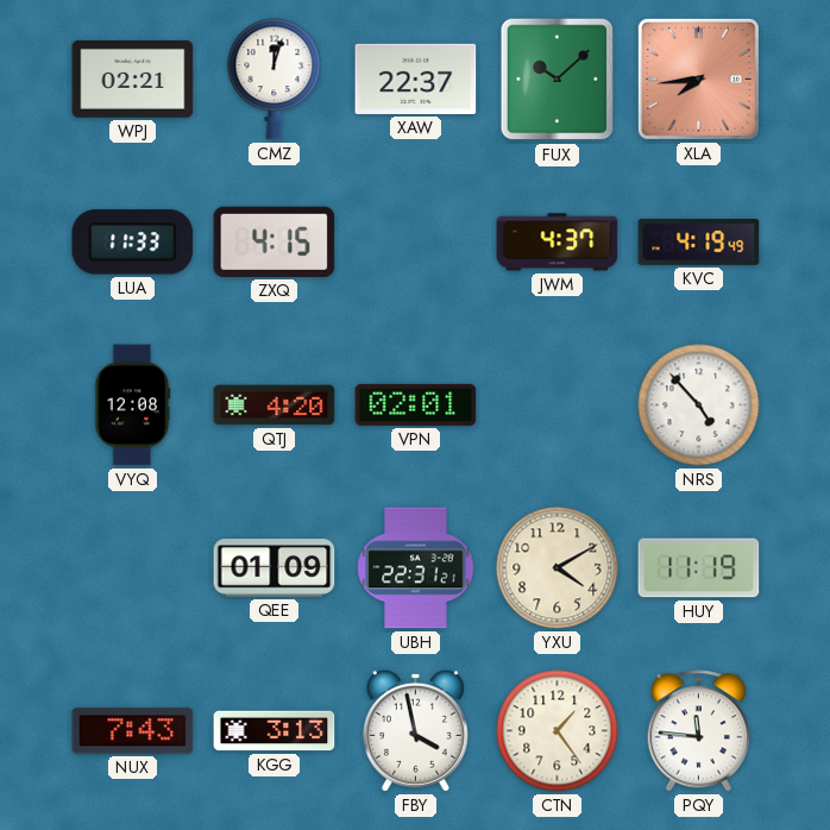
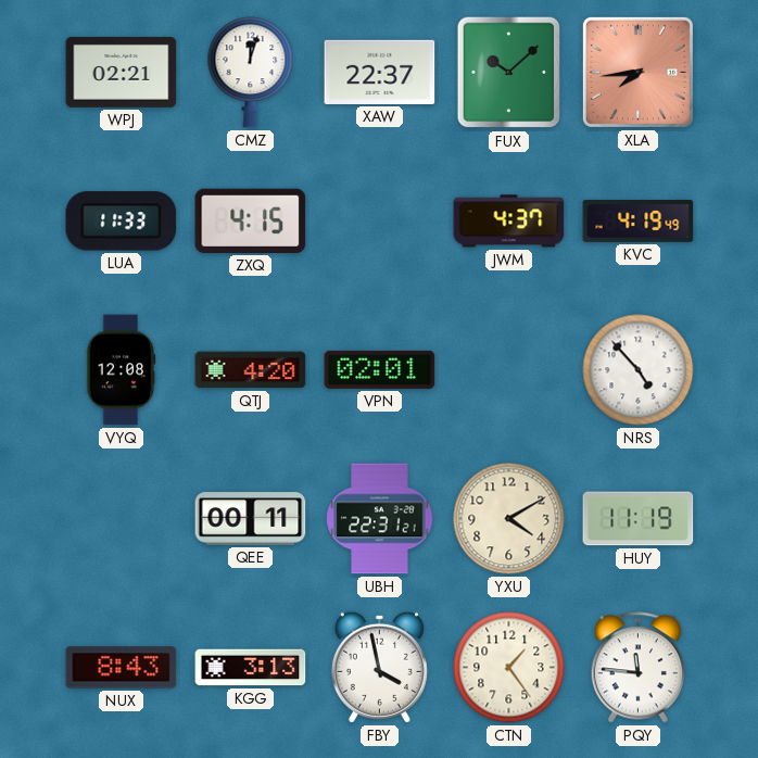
QEE: 01:09 -> 00:11
NUX: 7:43 -> 8:43
